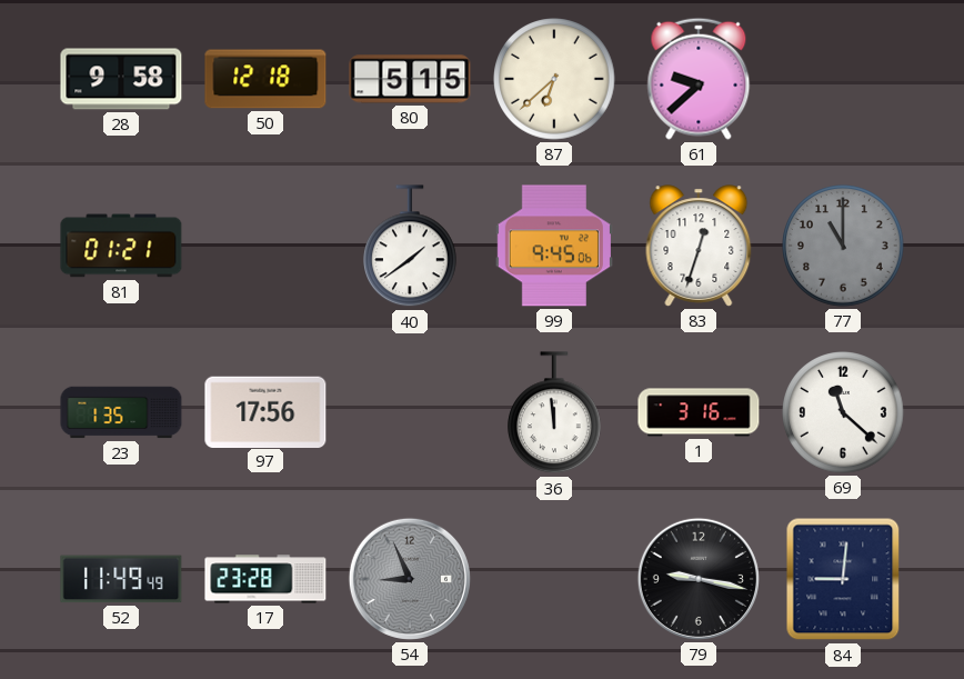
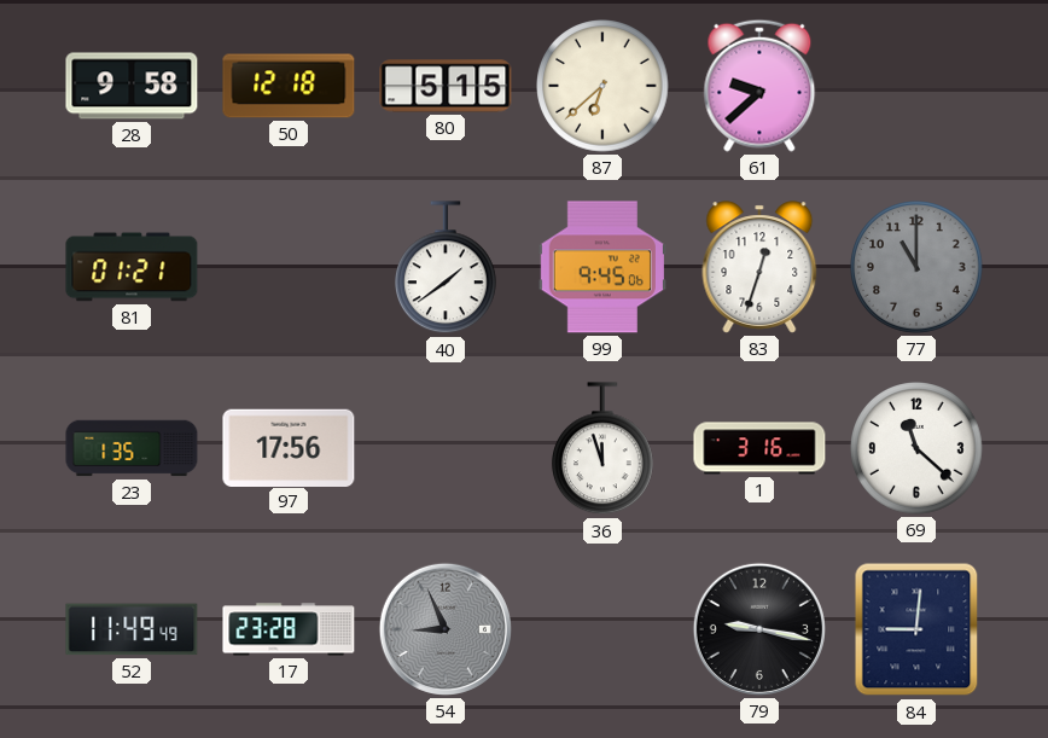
36: 11:59 -> 11:57
